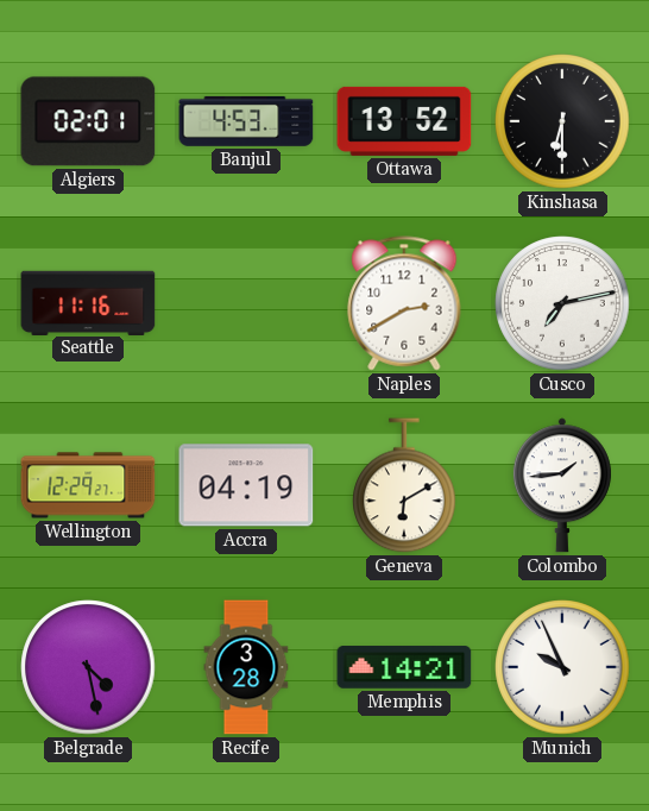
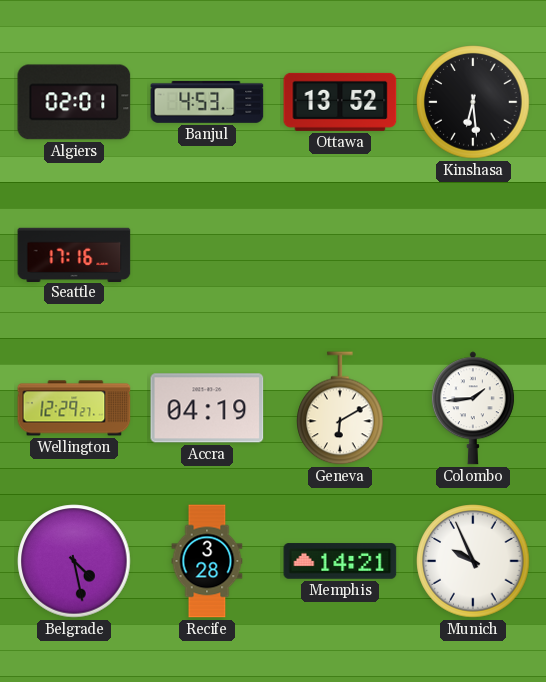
Kinshasa: 6:30 -> 6:29
Seattle: 11:16 -> 17:16
Naples: 2:40 -> none
Cusco: 7:13 -> none
